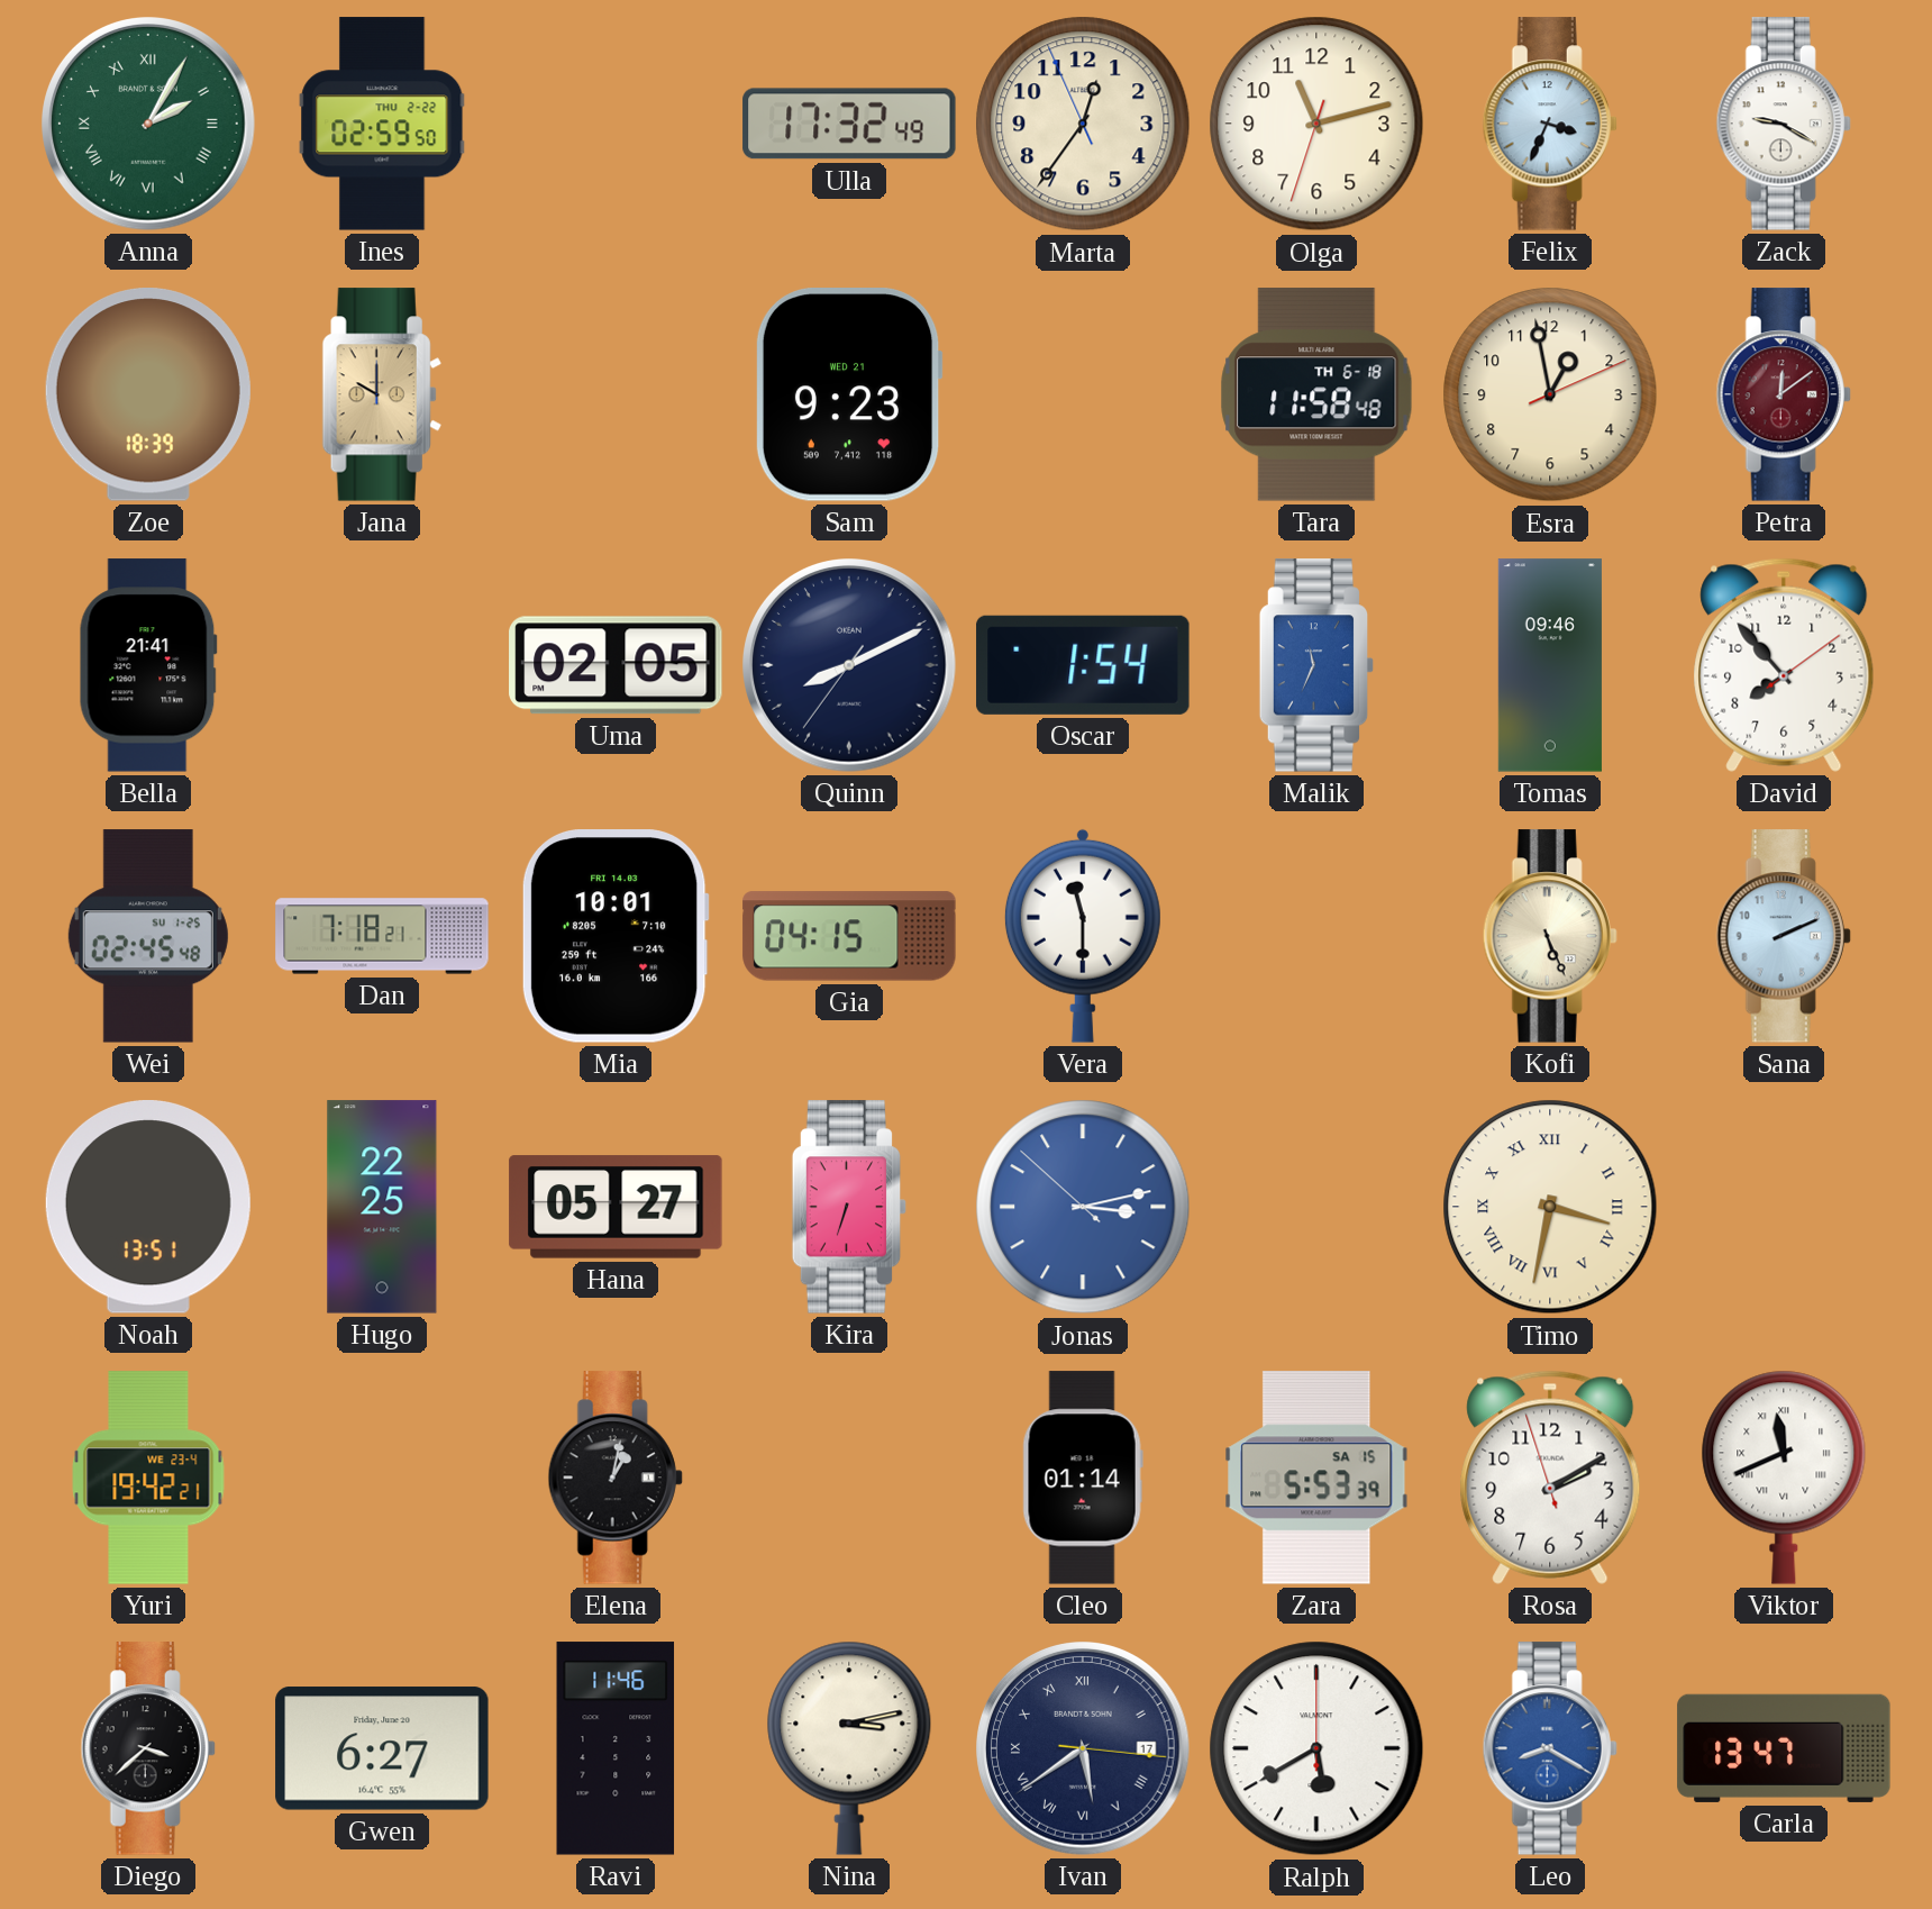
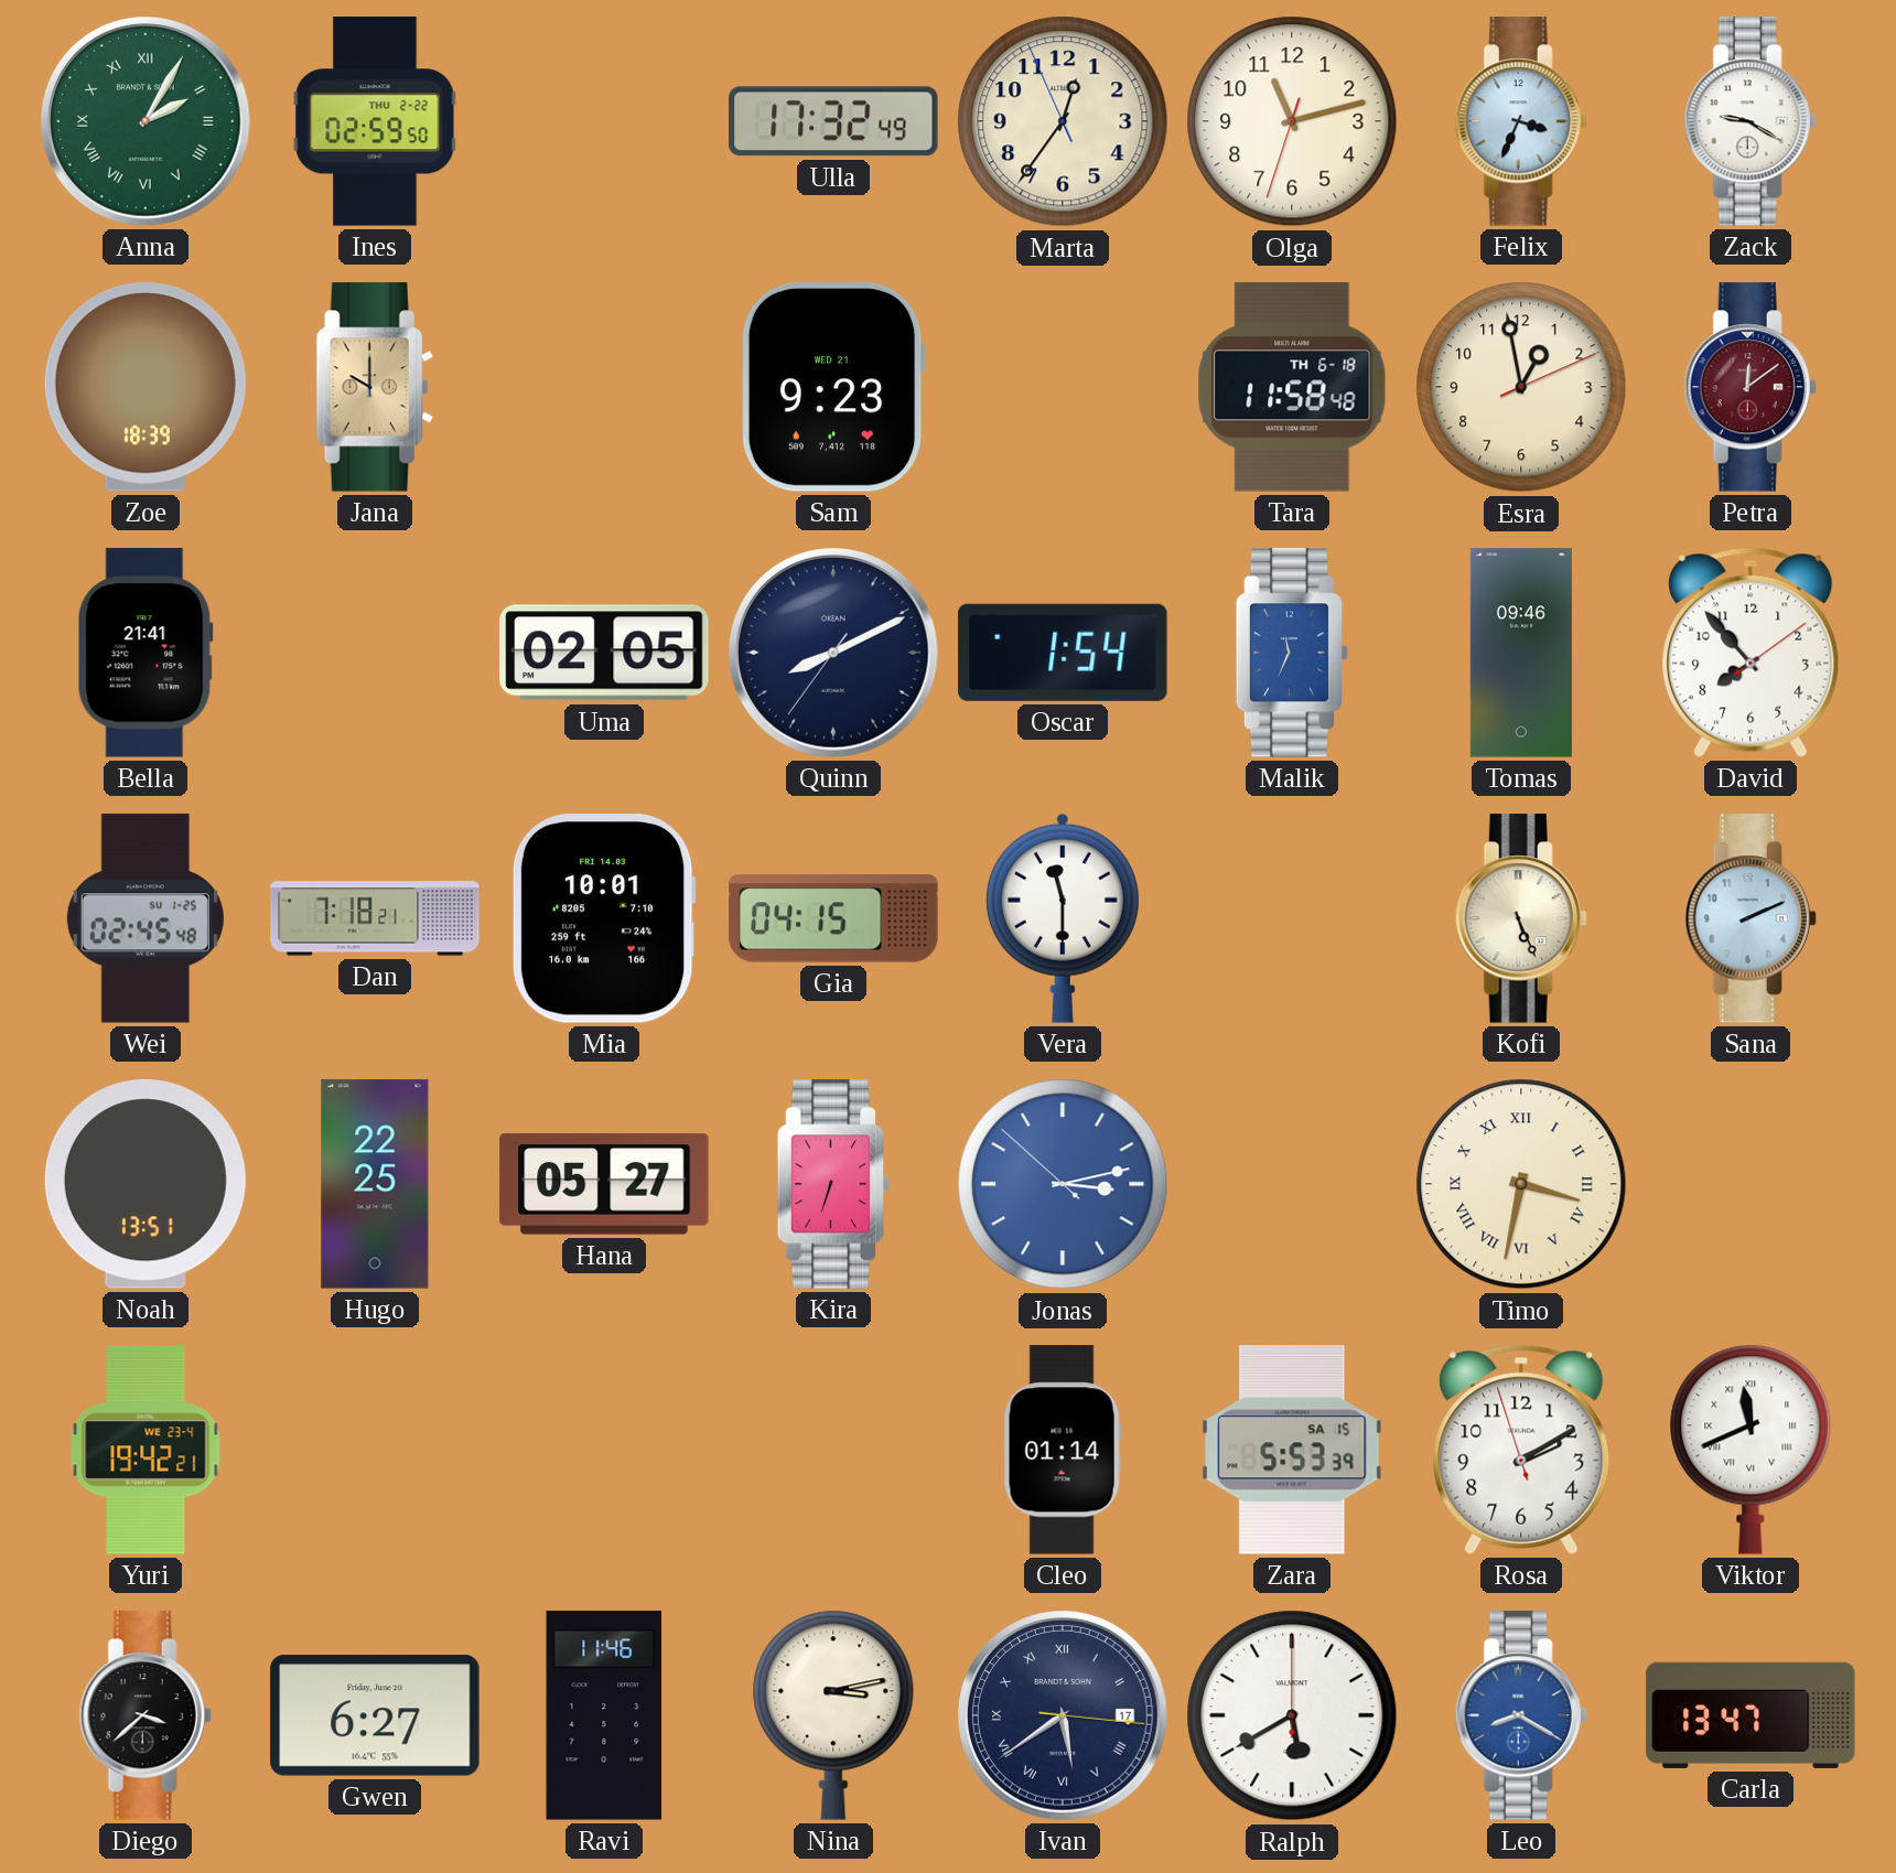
Elena: 1:02 -> none
